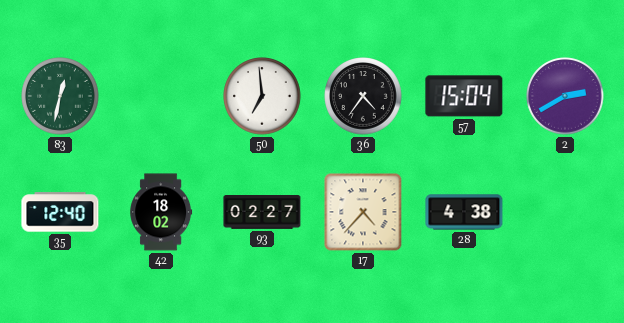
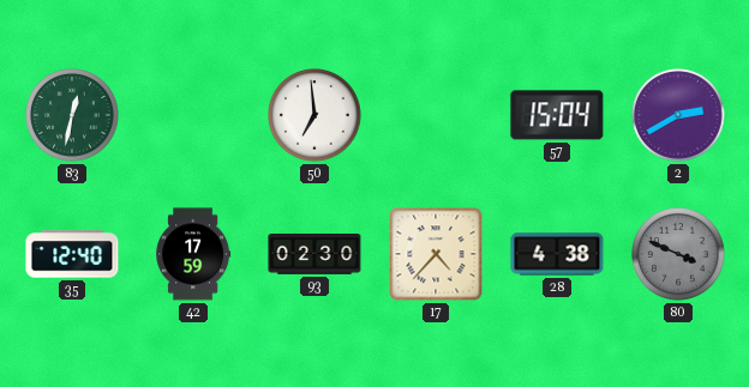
36: 4:36 -> none
42: 18:02 -> 17:59
93: 02:27 -> 02:30
80: none -> 3:49
